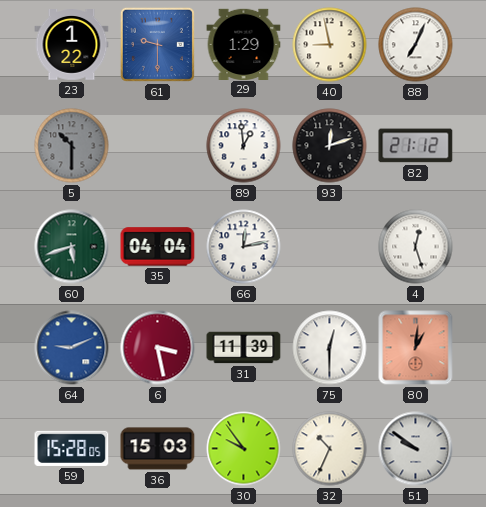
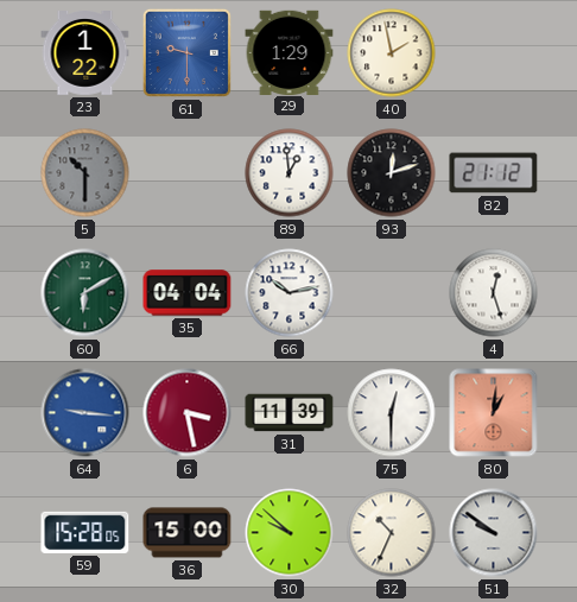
40: 8:58 -> 1:58
88: 7:04 -> none
60: 5:42 -> 6:10
66: 12:13 -> 10:13
64: 9:11 -> 9:16
36: 15:03 -> 15:00
30: 9:54 -> 9:52
